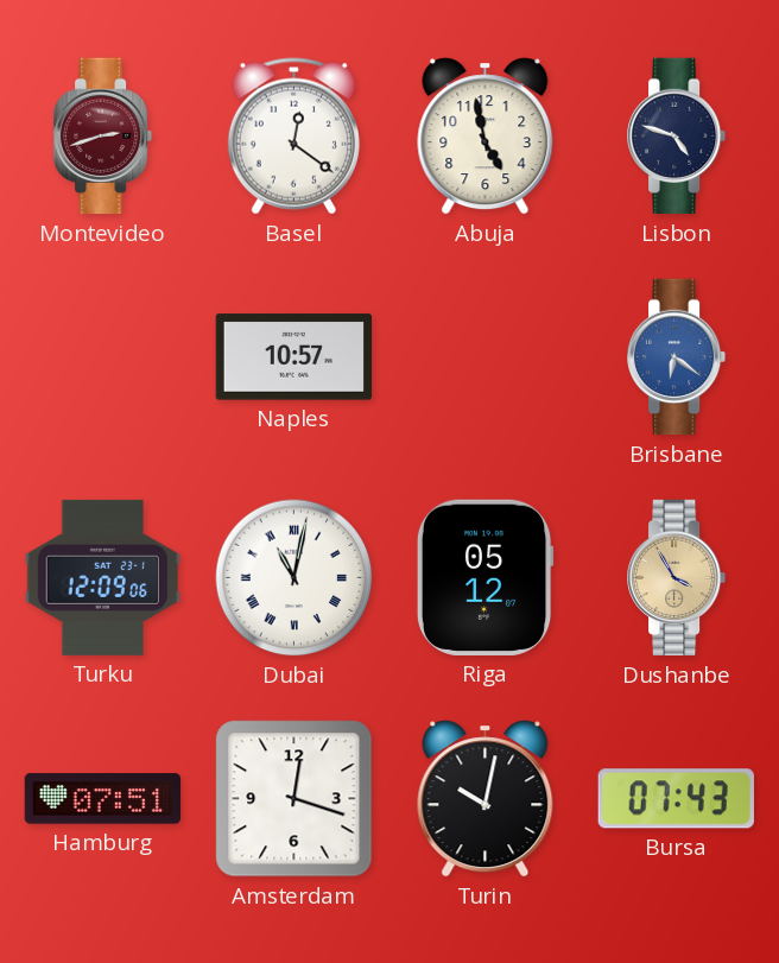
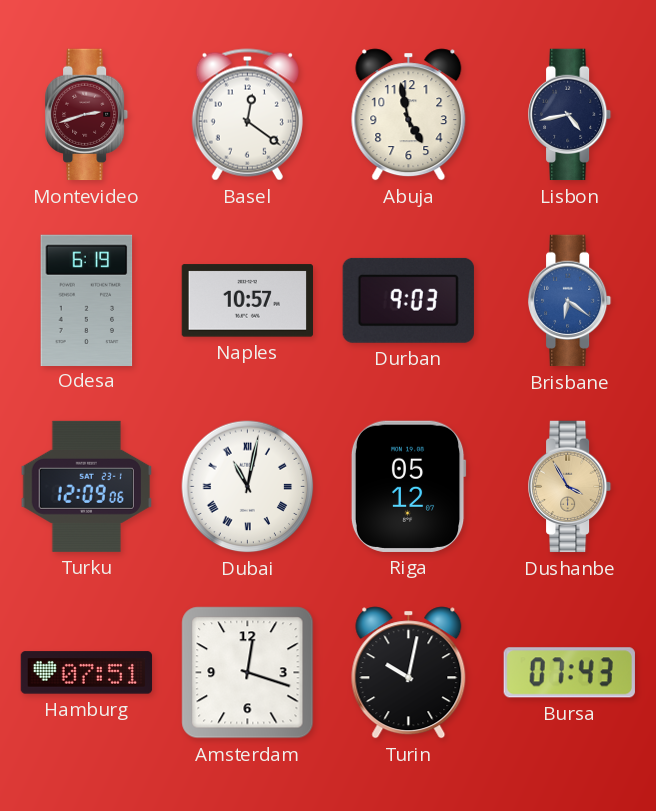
Lisbon: 4:48 -> 4:43
Odesa: none -> 6:19
Durban: none -> 9:03
